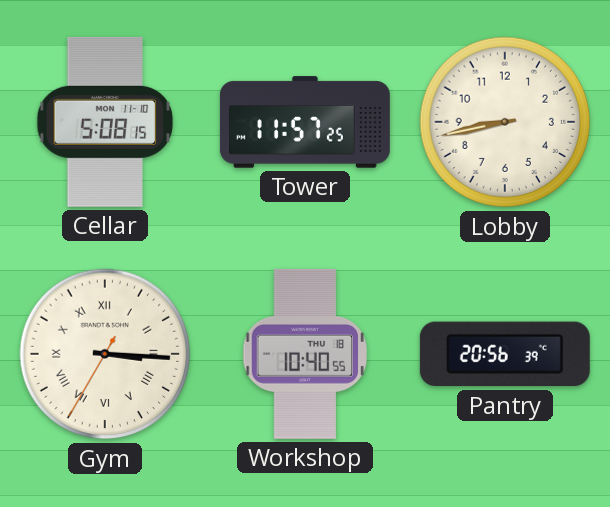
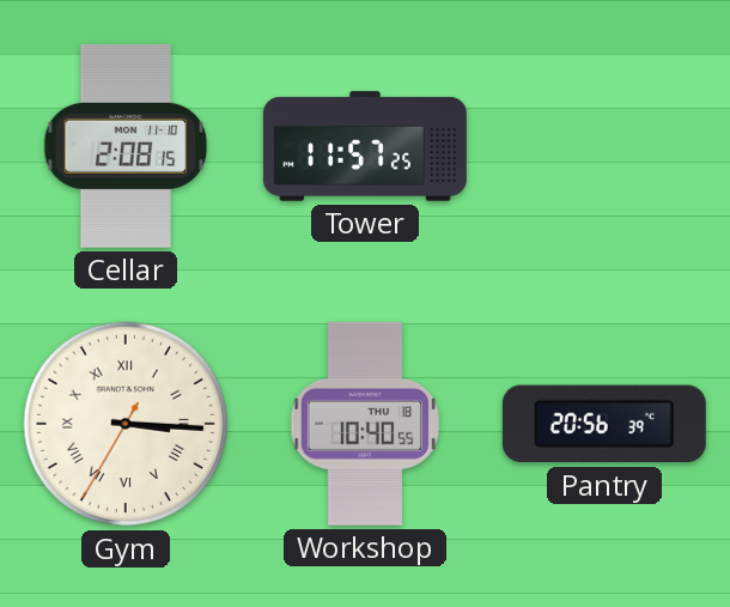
Cellar: 5:08 -> 2:08
Lobby: 8:43 -> none
